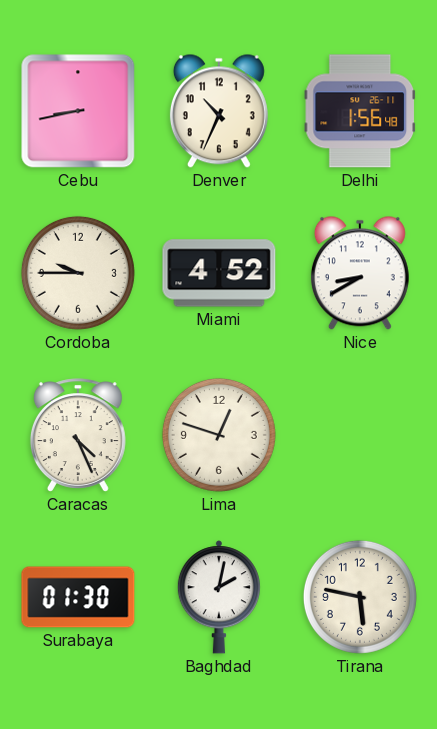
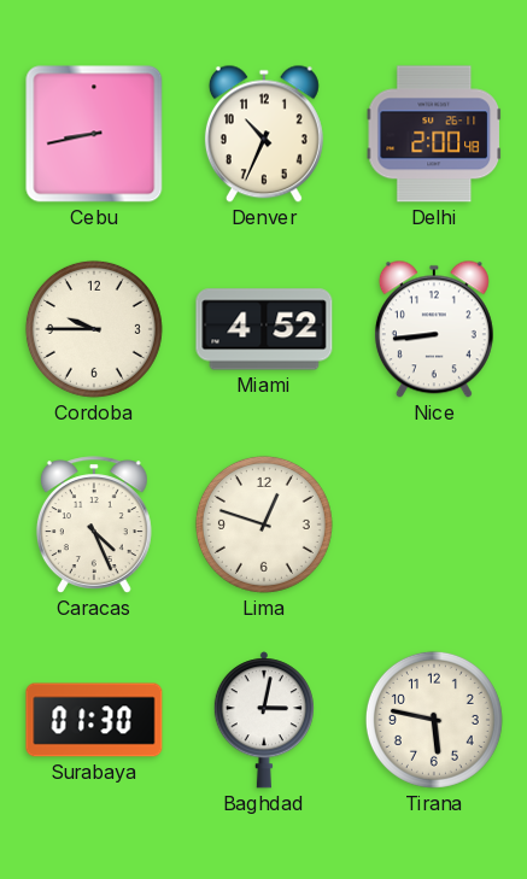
Delhi: 1:56 -> 2:00
Nice: 8:40 -> 8:44
Baghdad: 2:02 -> 3:02
